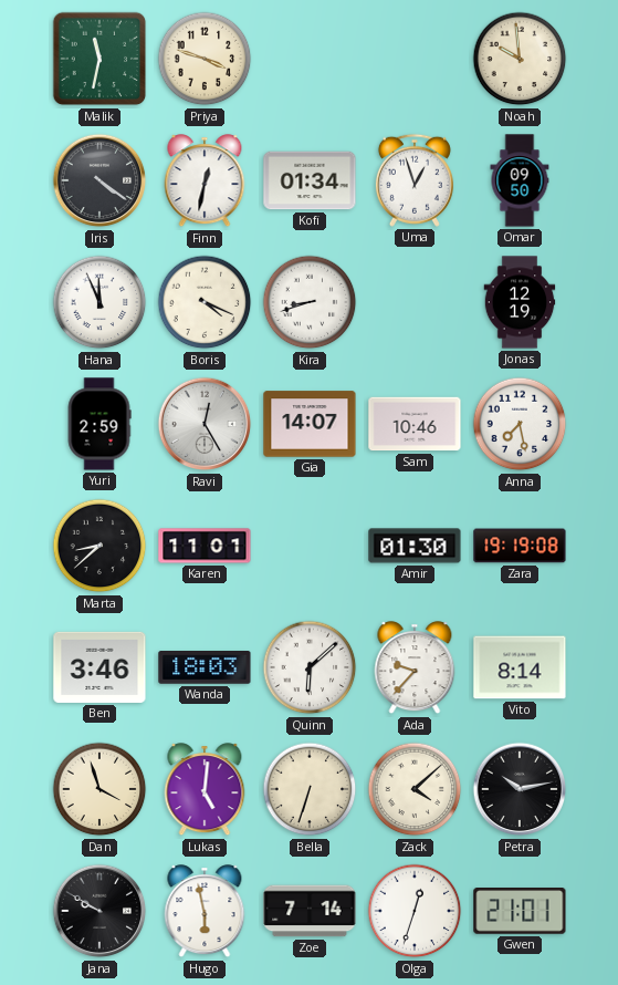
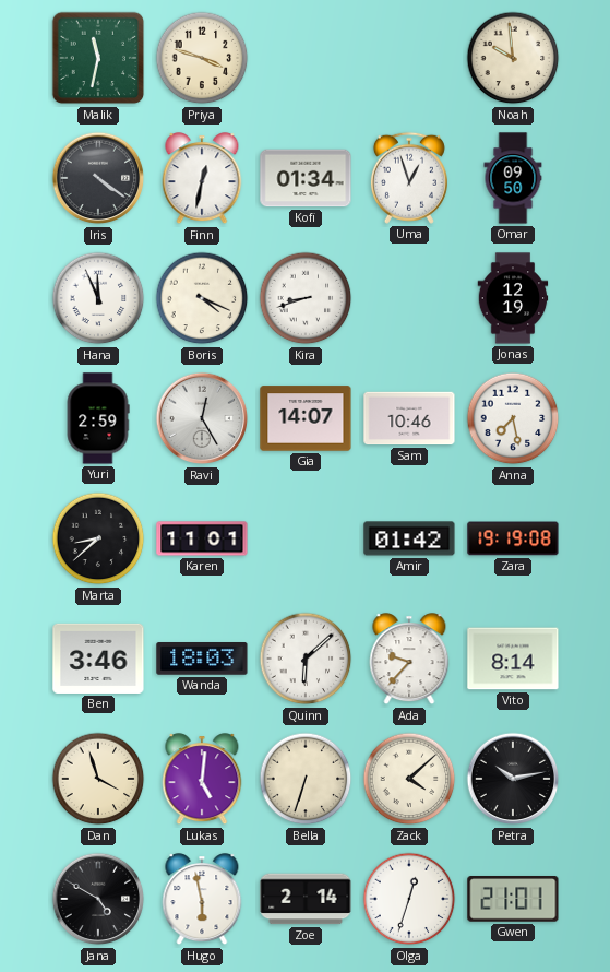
Amir: 01:30 -> 01:42
Jana: 9:50 -> 4:50
Zoe: 7:14 -> 2:14
